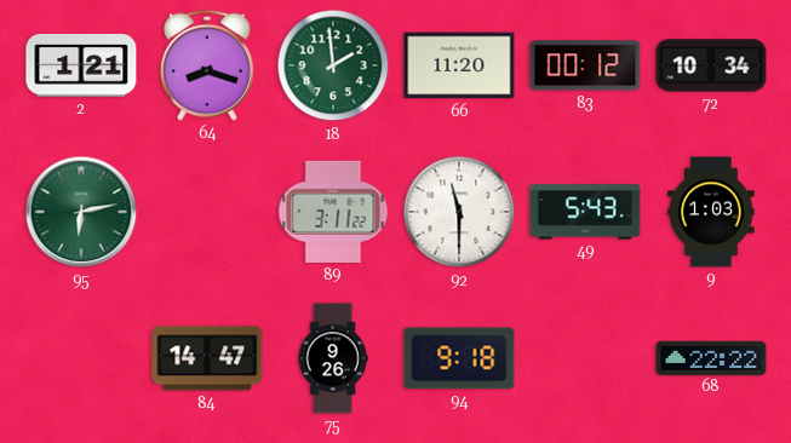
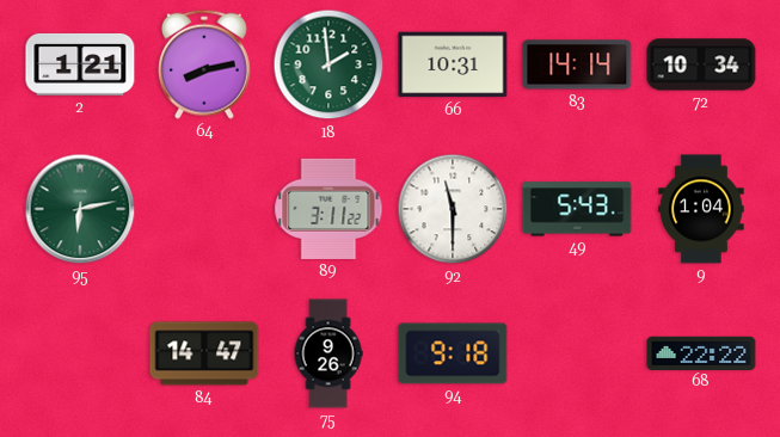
64: 8:18 -> 8:13
66: 11:20 -> 10:31
83: 00:12 -> 14:14
9: 1:03 -> 1:04
